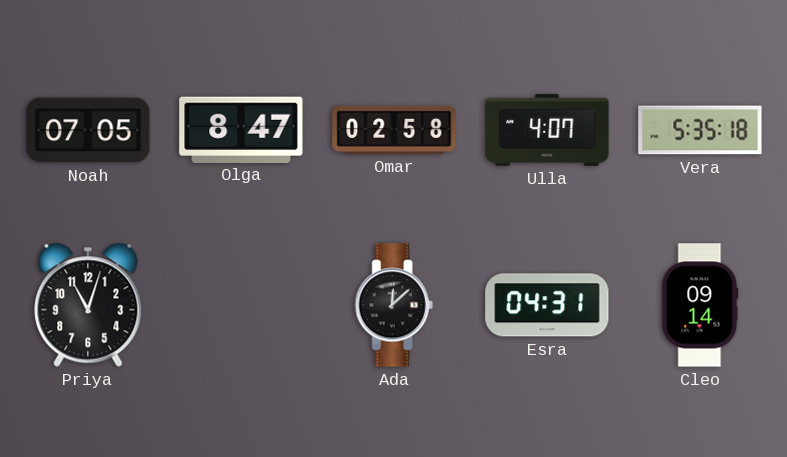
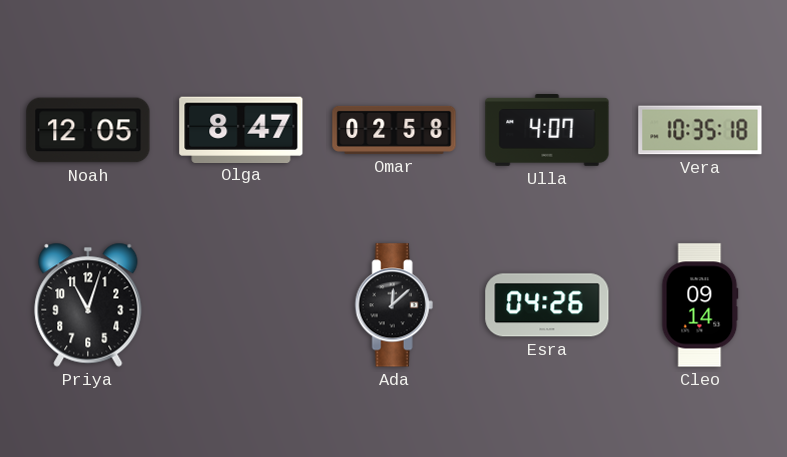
Noah: 07:05 -> 12:05
Vera: 5:35 -> 10:35
Esra: 04:31 -> 04:26
